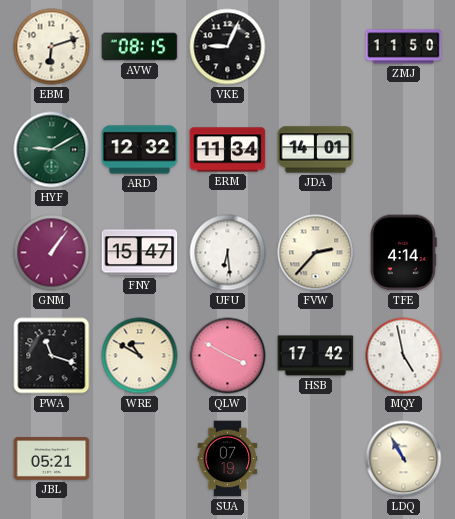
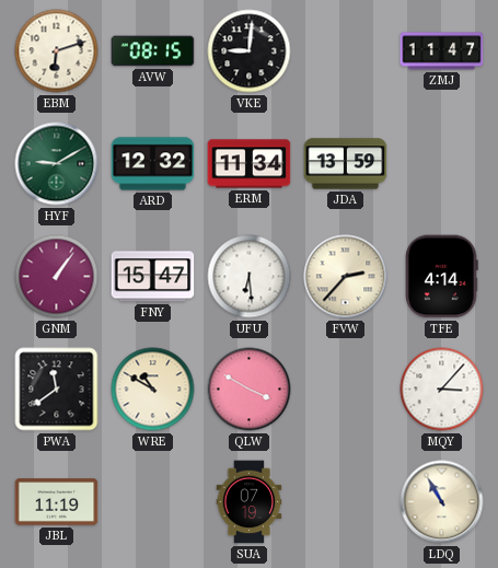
VKE: 9:04 -> 9:01
ZMJ: 11:50 -> 11:47
JDA: 14:01 -> 13:59
PWA: 11:18 -> 11:39
HSB: 17:42 -> none
MQY: 4:58 -> 3:07
JBL: 05:21 -> 11:19
